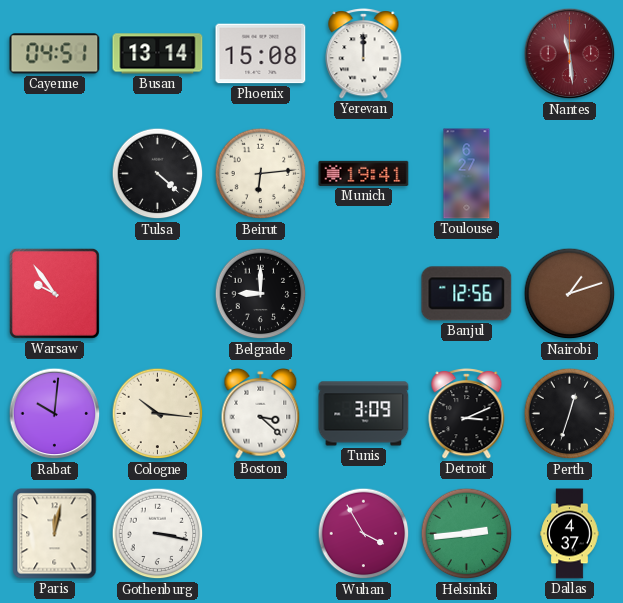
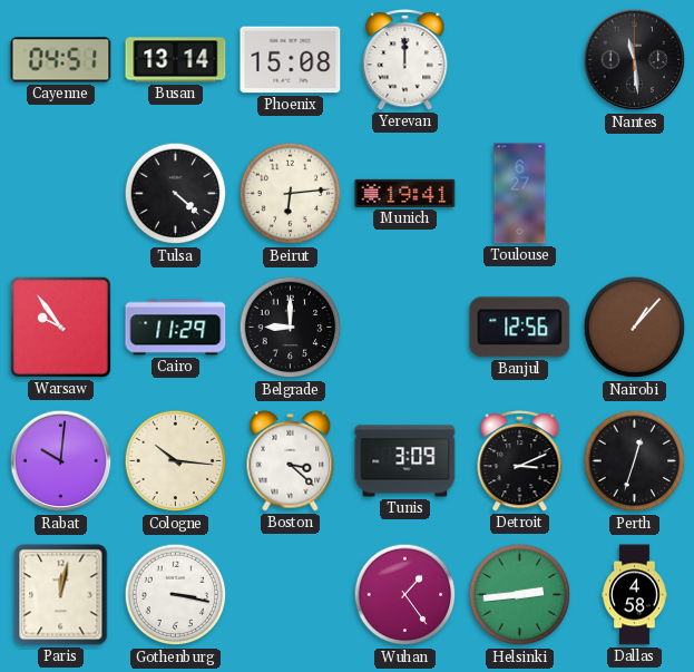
Nantes dial: burgundy -> black
Cairo: none -> 11:29
Nairobi: 1:12 -> 1:07
Wuhan: 3:55 -> 1:24
Dallas: 4:37 -> 4:58
